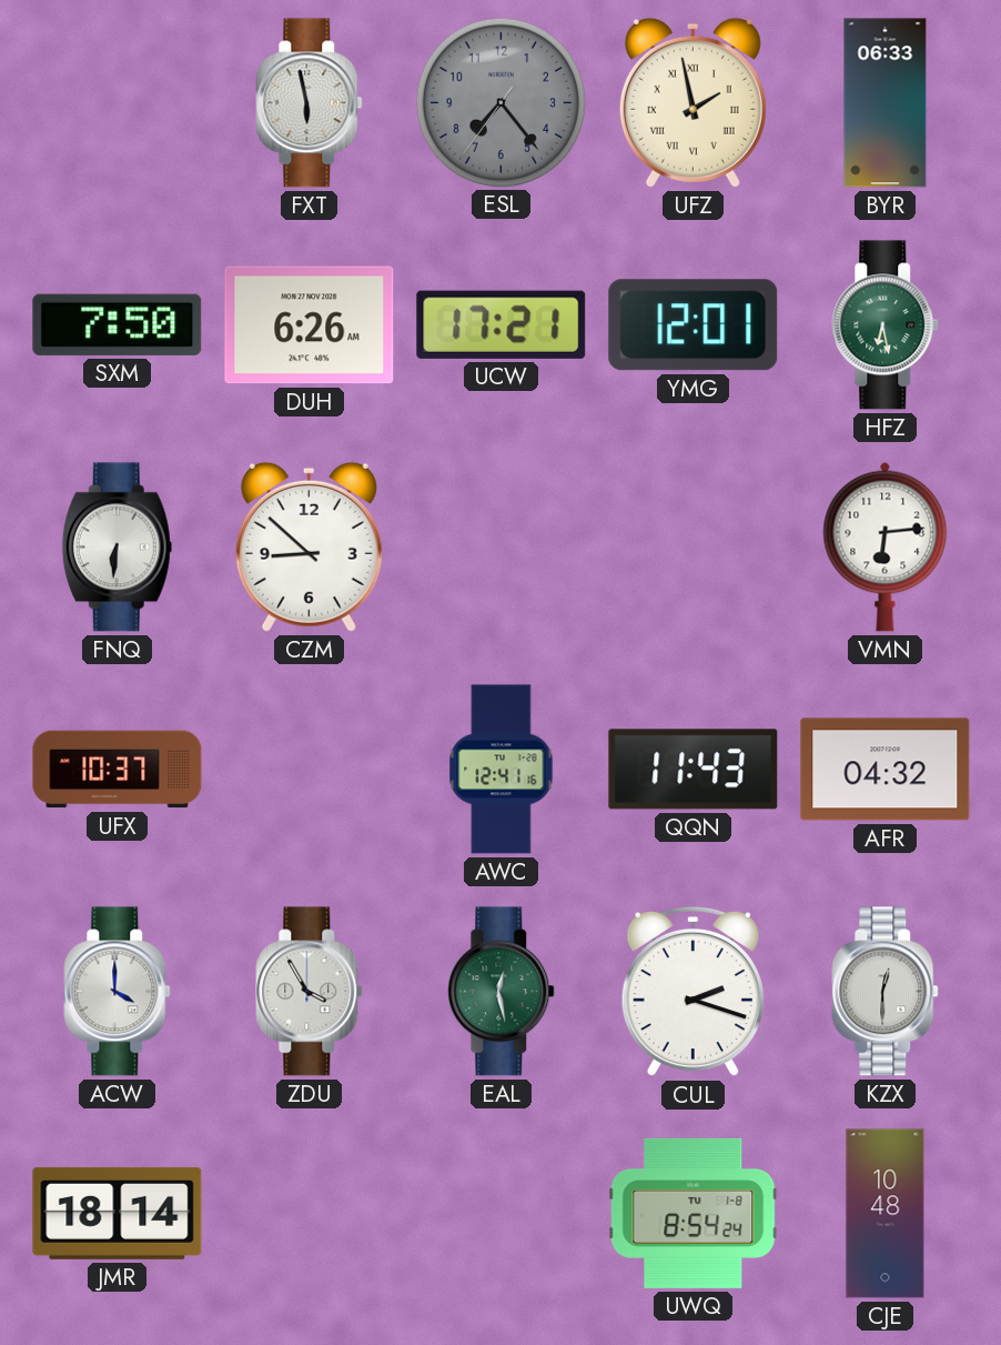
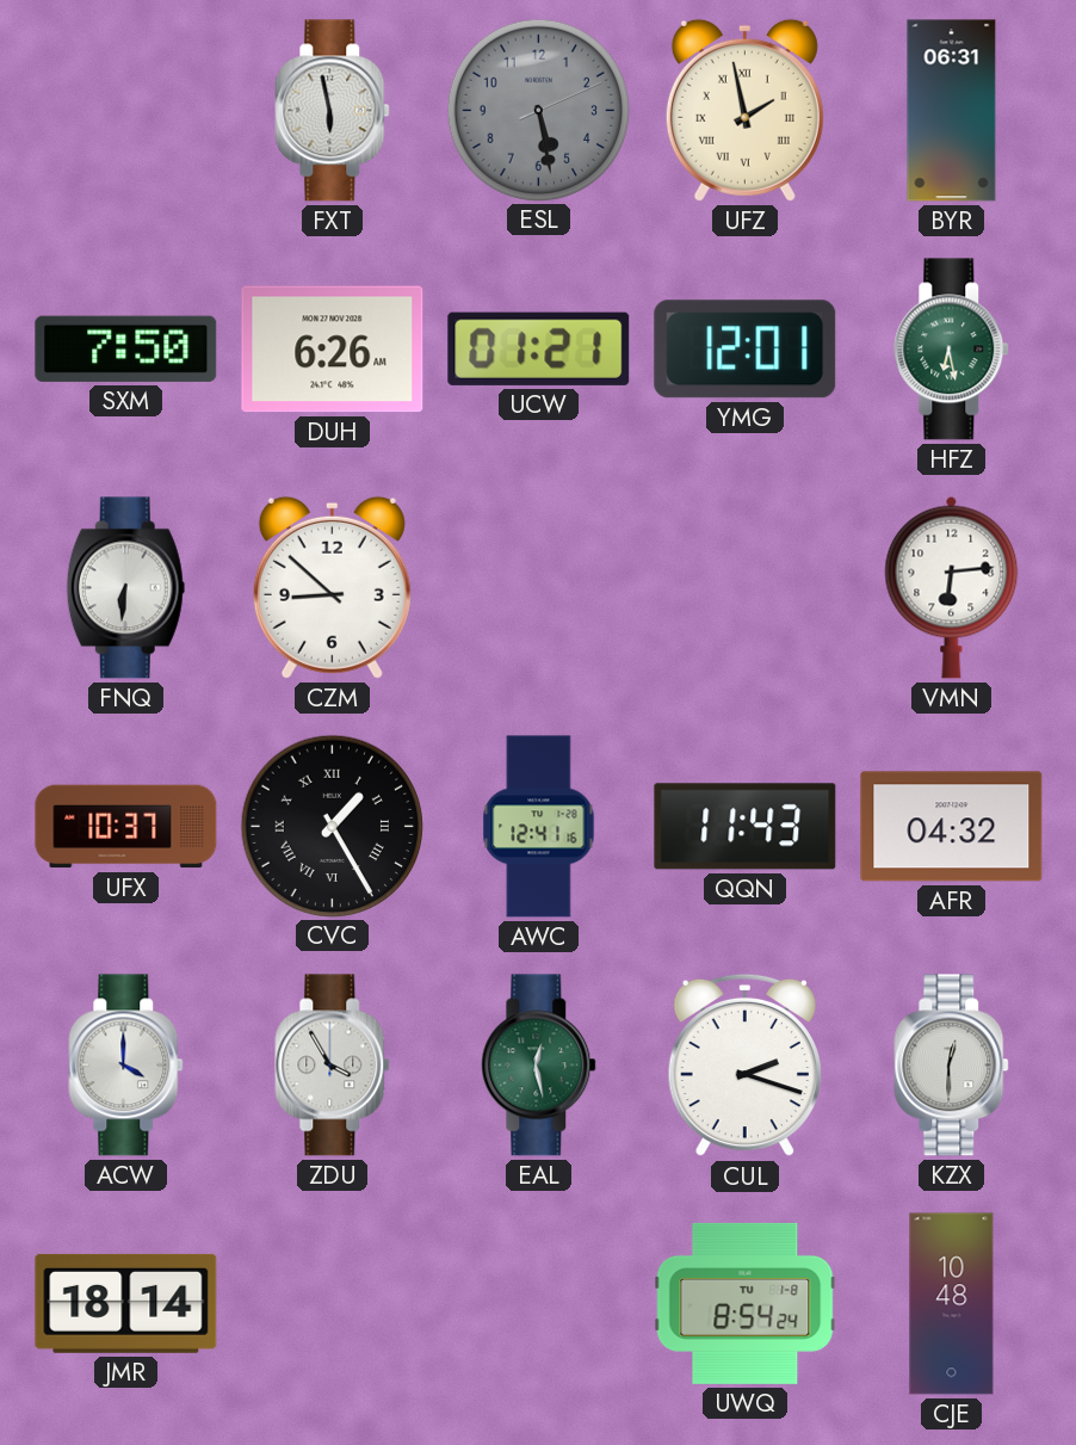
ESL: 7:23 -> 5:28
BYR: 06:33 -> 06:31
UCW: 17:21 -> 01:21
CVC: none -> 1:25
